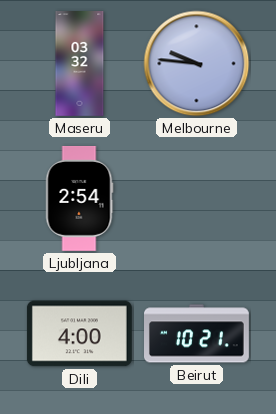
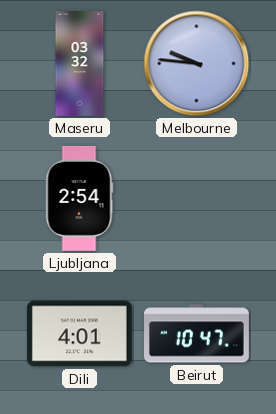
Dili: 4:00 -> 4:01
Beirut: 10:21 -> 10:47
